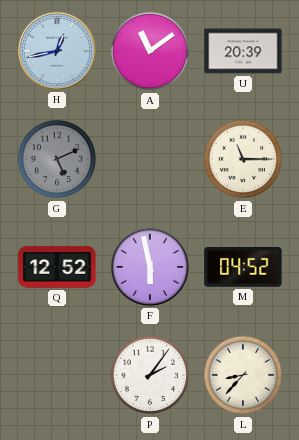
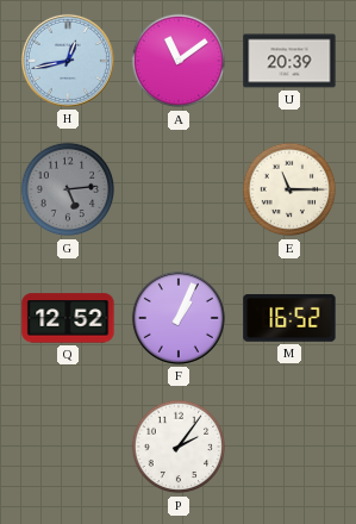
G: 5:11 -> 5:14
F: 5:58 -> 1:04
M: 04:52 -> 16:52
L: 8:37 -> none
